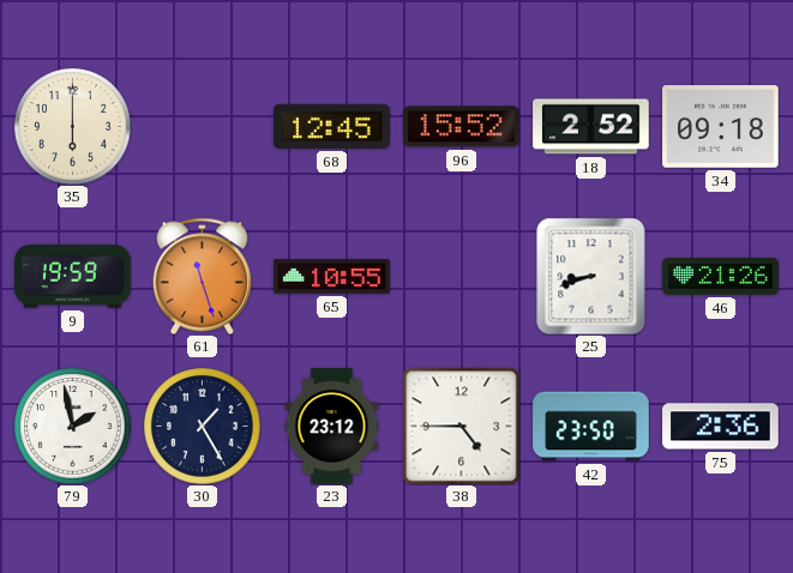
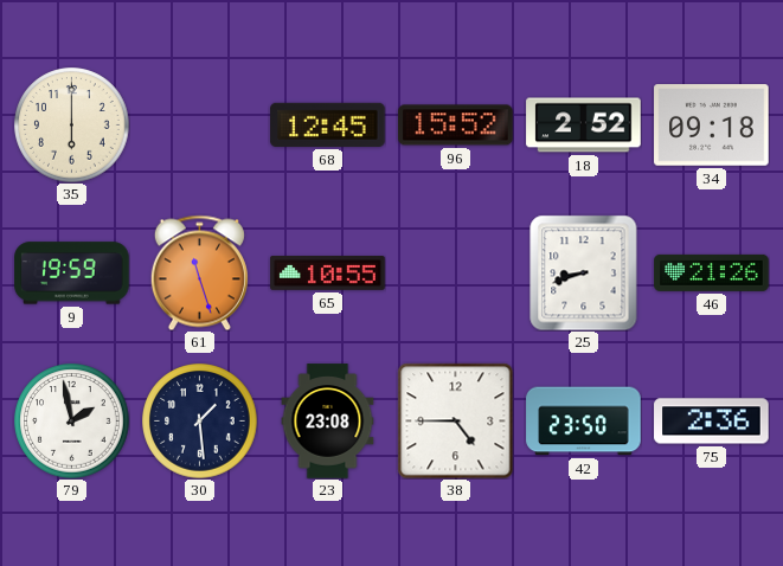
30: 1:25 -> 1:29
23: 23:12 -> 23:08
